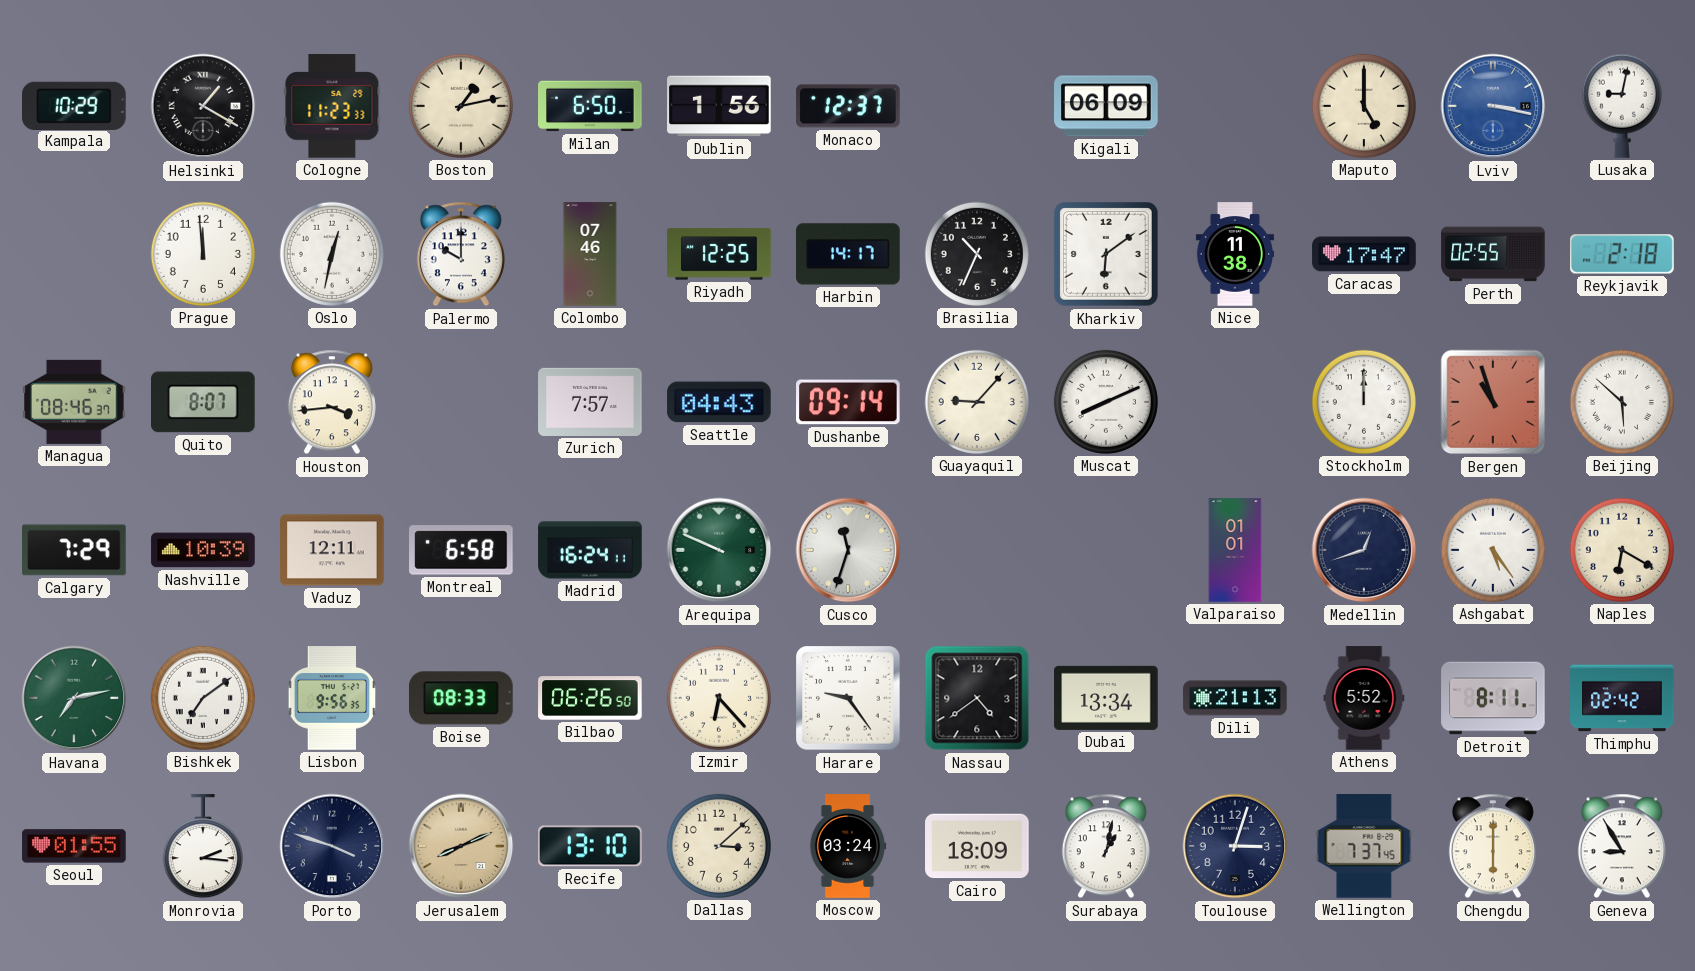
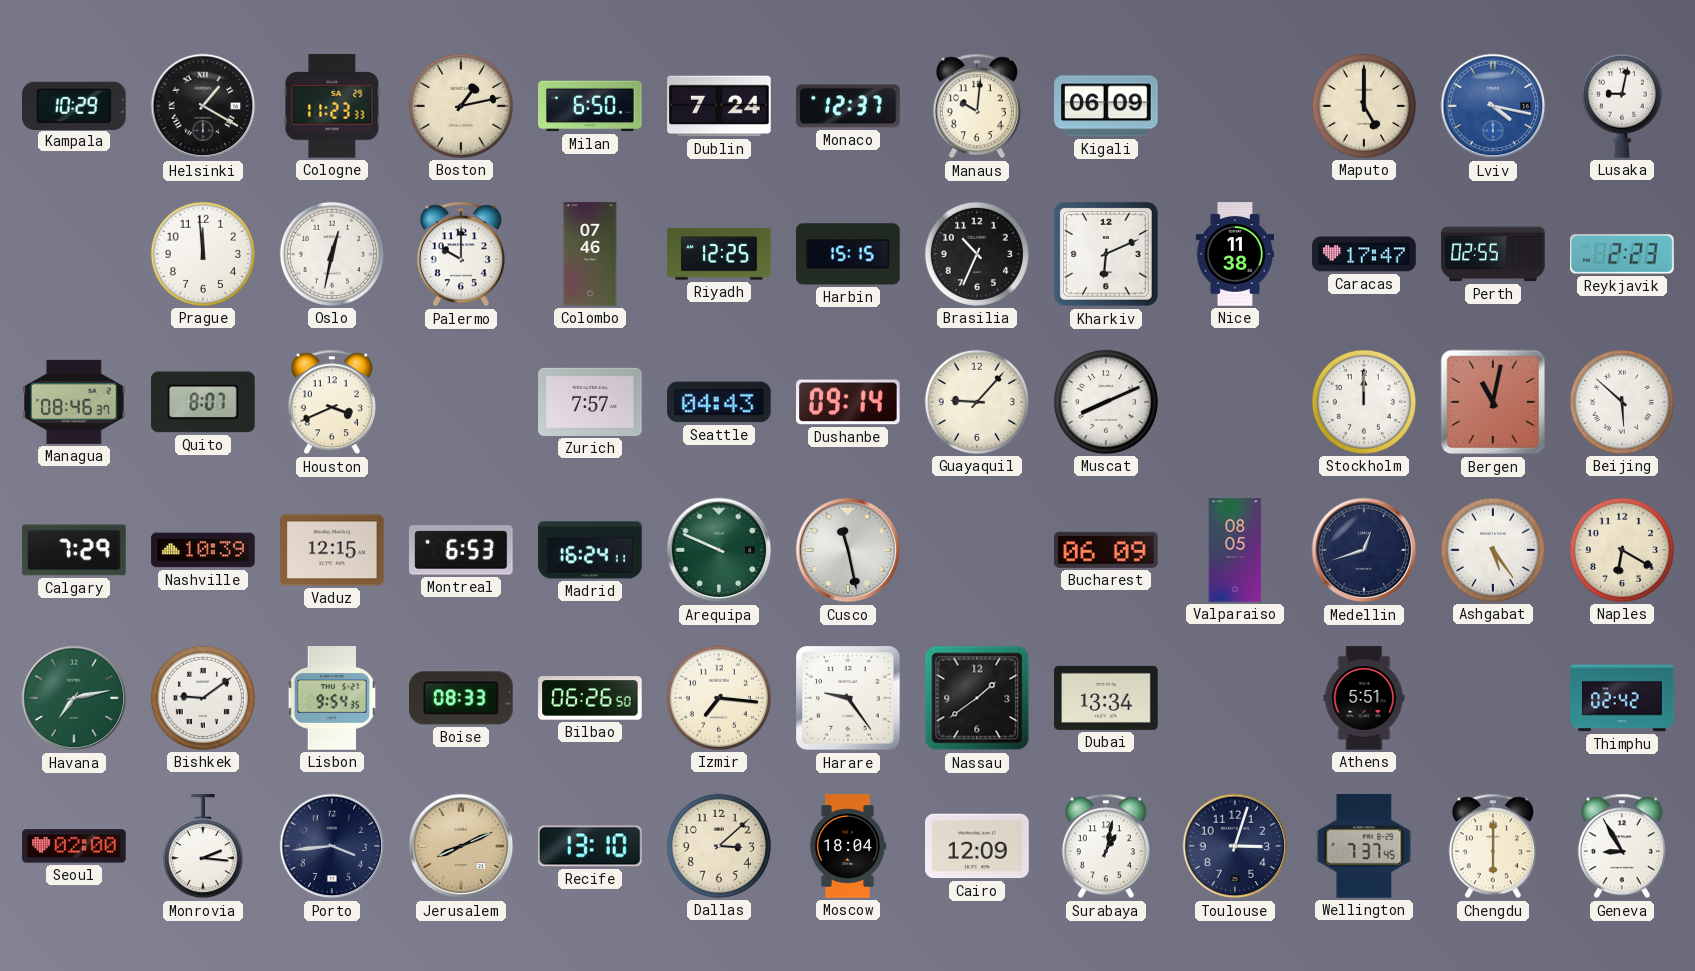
Dublin: 1:56 -> 7:24
Manaus: none -> 10:01
Lviv: 3:17 -> 4:17
Harbin: 14:17 -> 15:15
Kharkiv: 6:09 -> 6:11
Reykjavik: 2:18 -> 2:23
Houston: 3:44 -> 3:41
Bergen: 10:57 -> 11:02
Vaduz: 12:11 -> 12:15
Montreal: 6:58 -> 6:53
Cusco: 11:33 -> 11:28
Bucharest: none -> 06:09
Valparaiso: 01:01 -> 08:05
Bishkek: 7:09 -> 9:09
Lisbon: 9:56 -> 9:54
Izmir: 6:23 -> 7:16
Nassau: 4:39 -> 1:39
Dili: 21:13 -> none
Athens: 5:52 -> 5:51
Detroit: 8:11 -> none
Seoul: 01:55 -> 02:00
Porto: 3:48 -> 3:44
Moscow: 03:24 -> 18:04
Cairo: 18:09 -> 12:09
